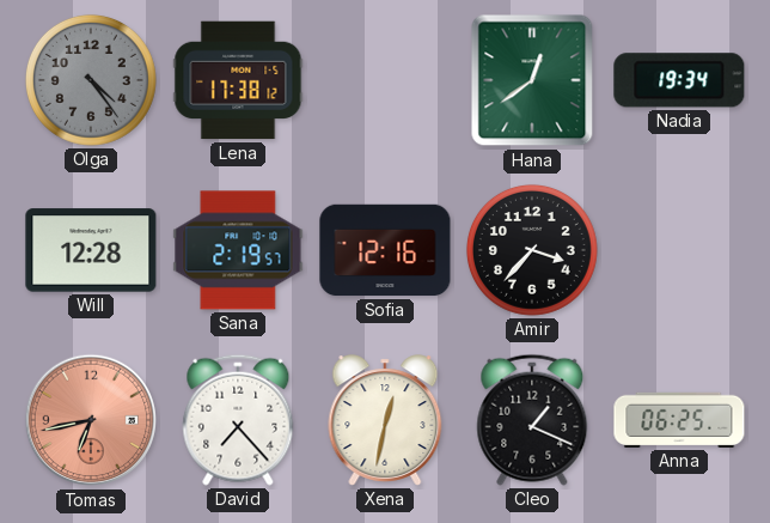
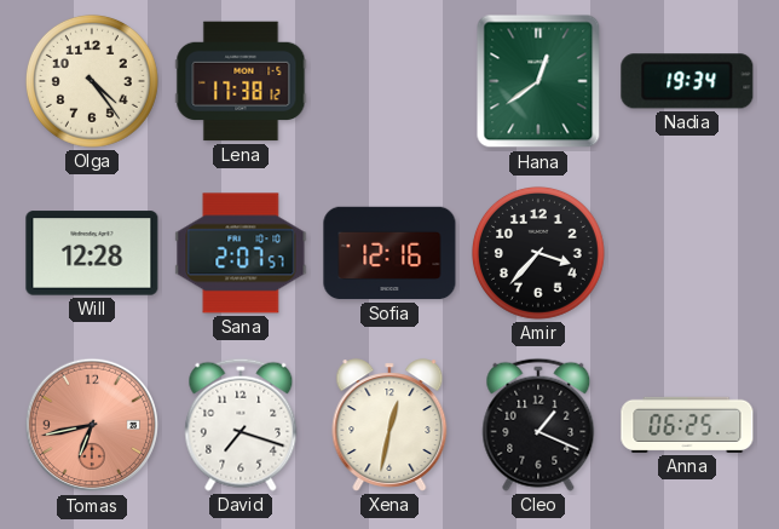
Olga dial: grey -> cream
Sana: 2:19 -> 2:07
David: 7:23 -> 7:18
